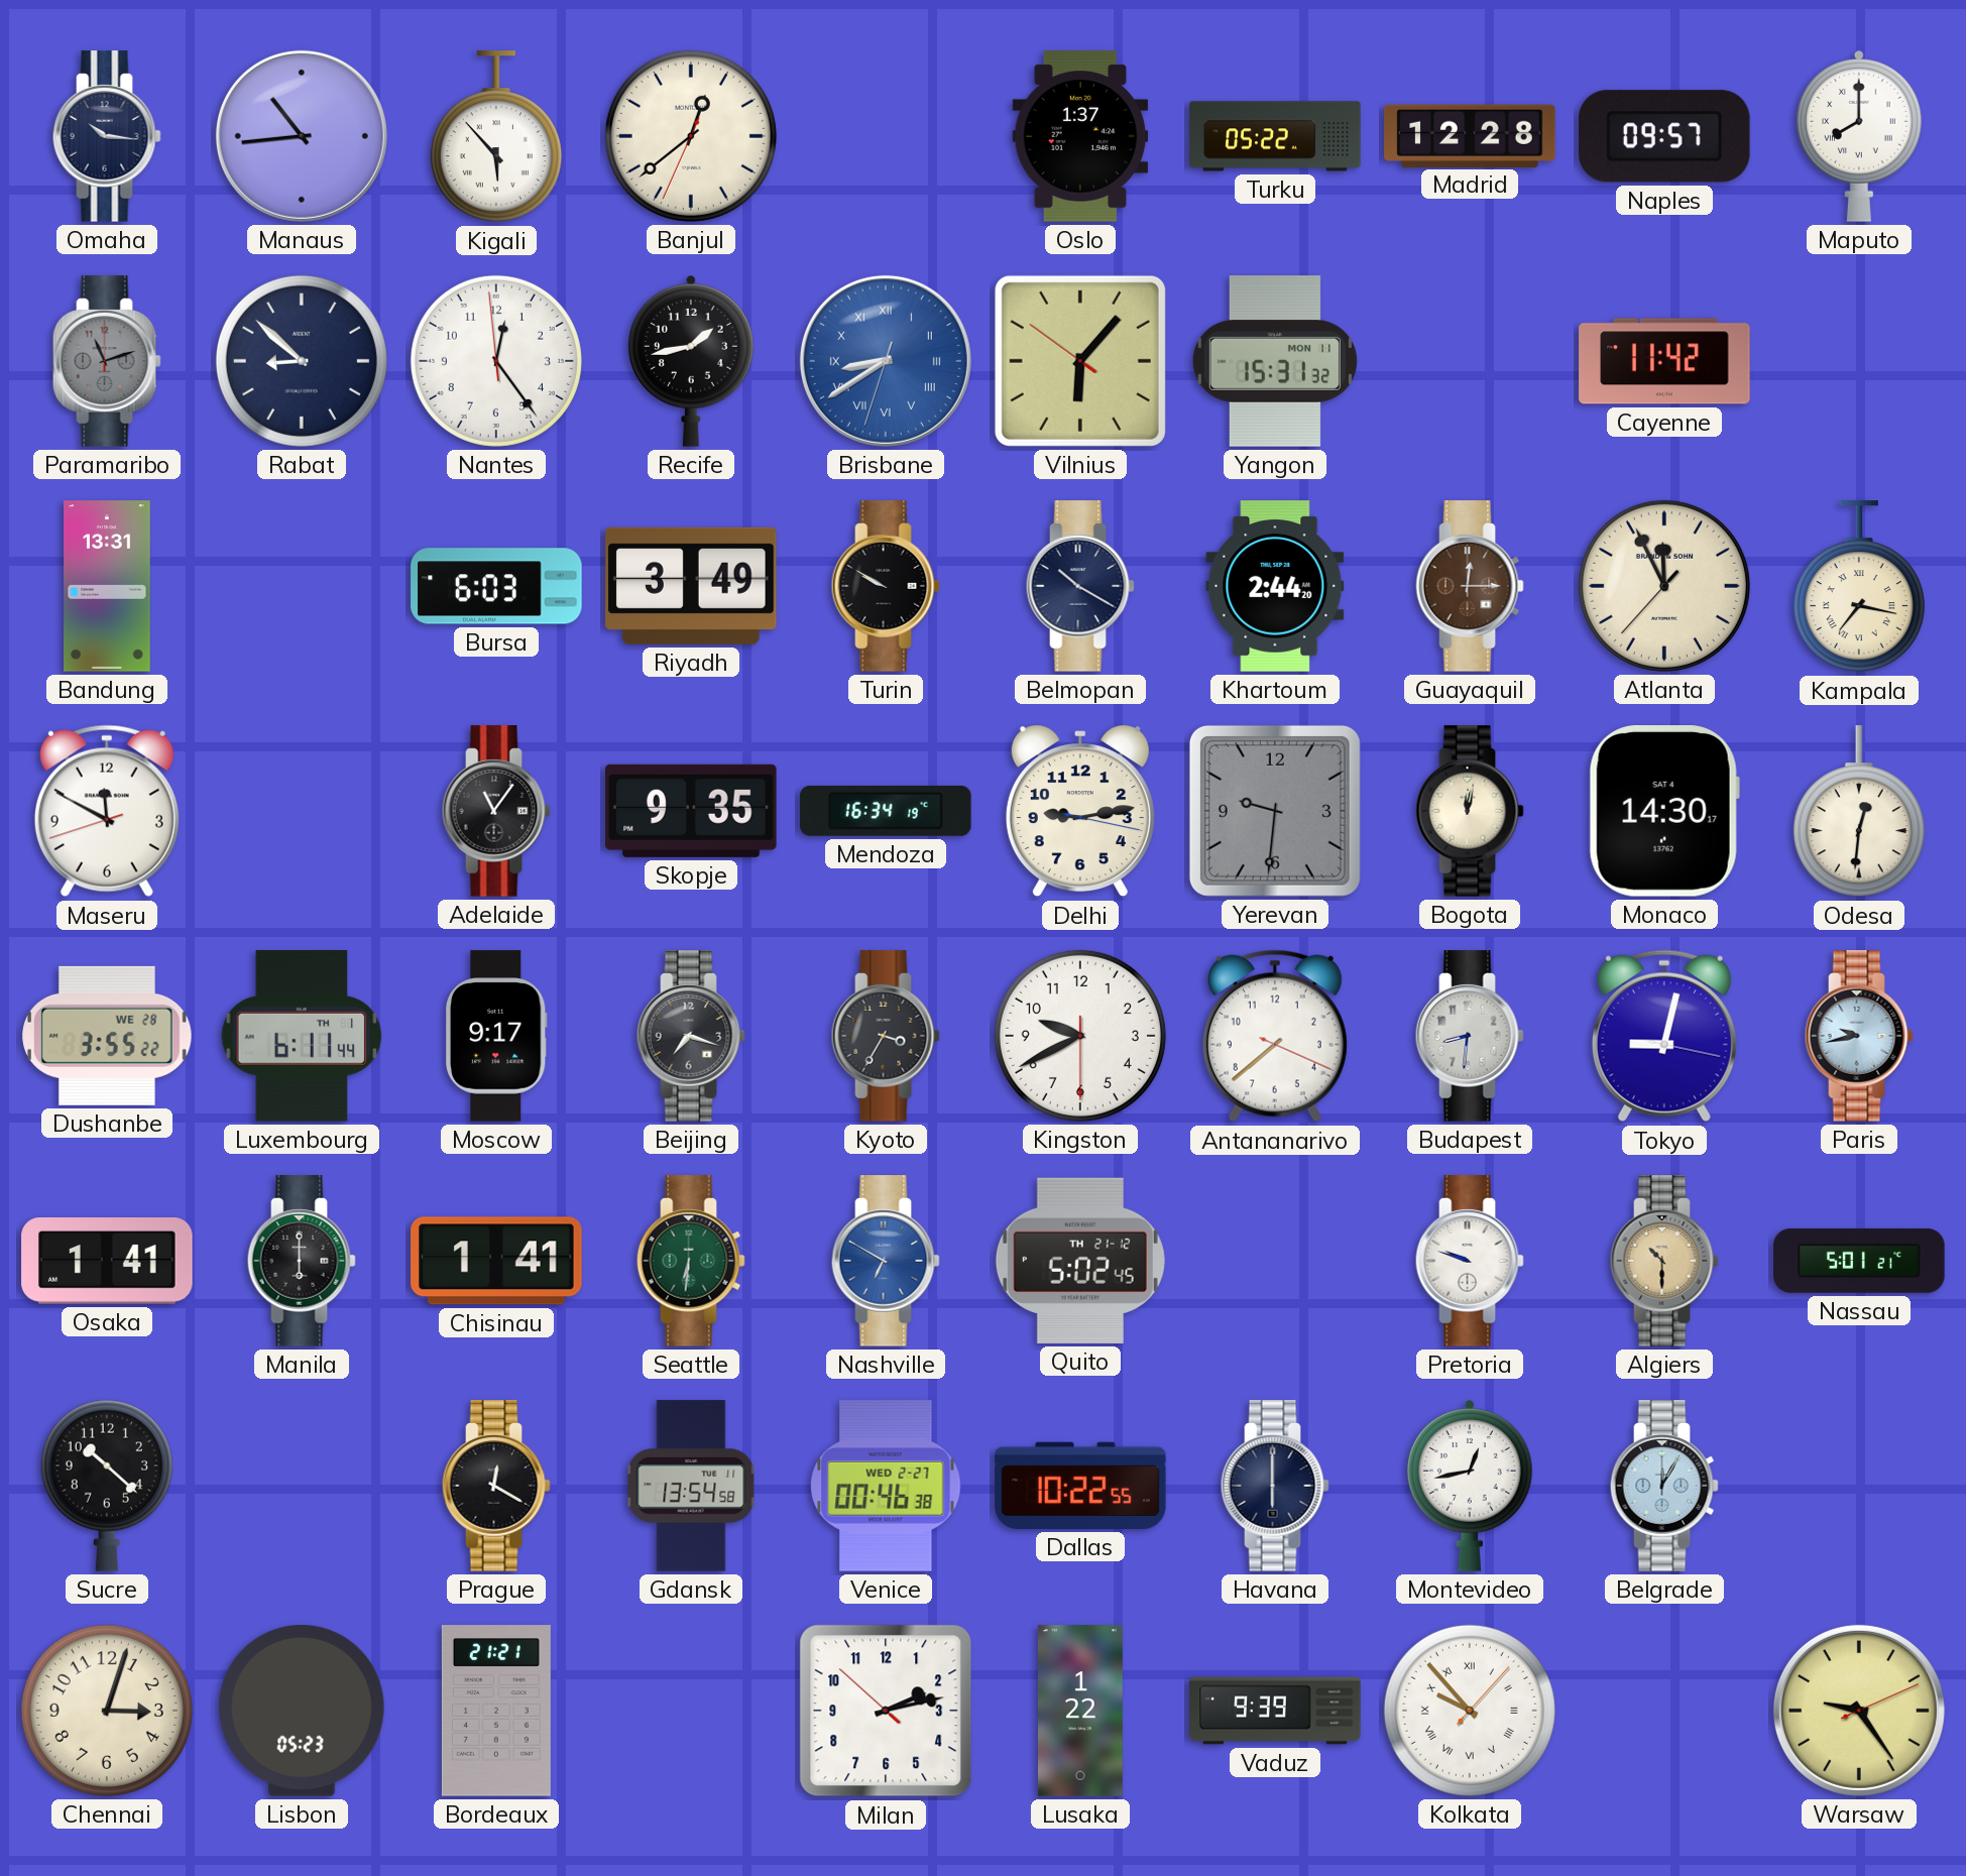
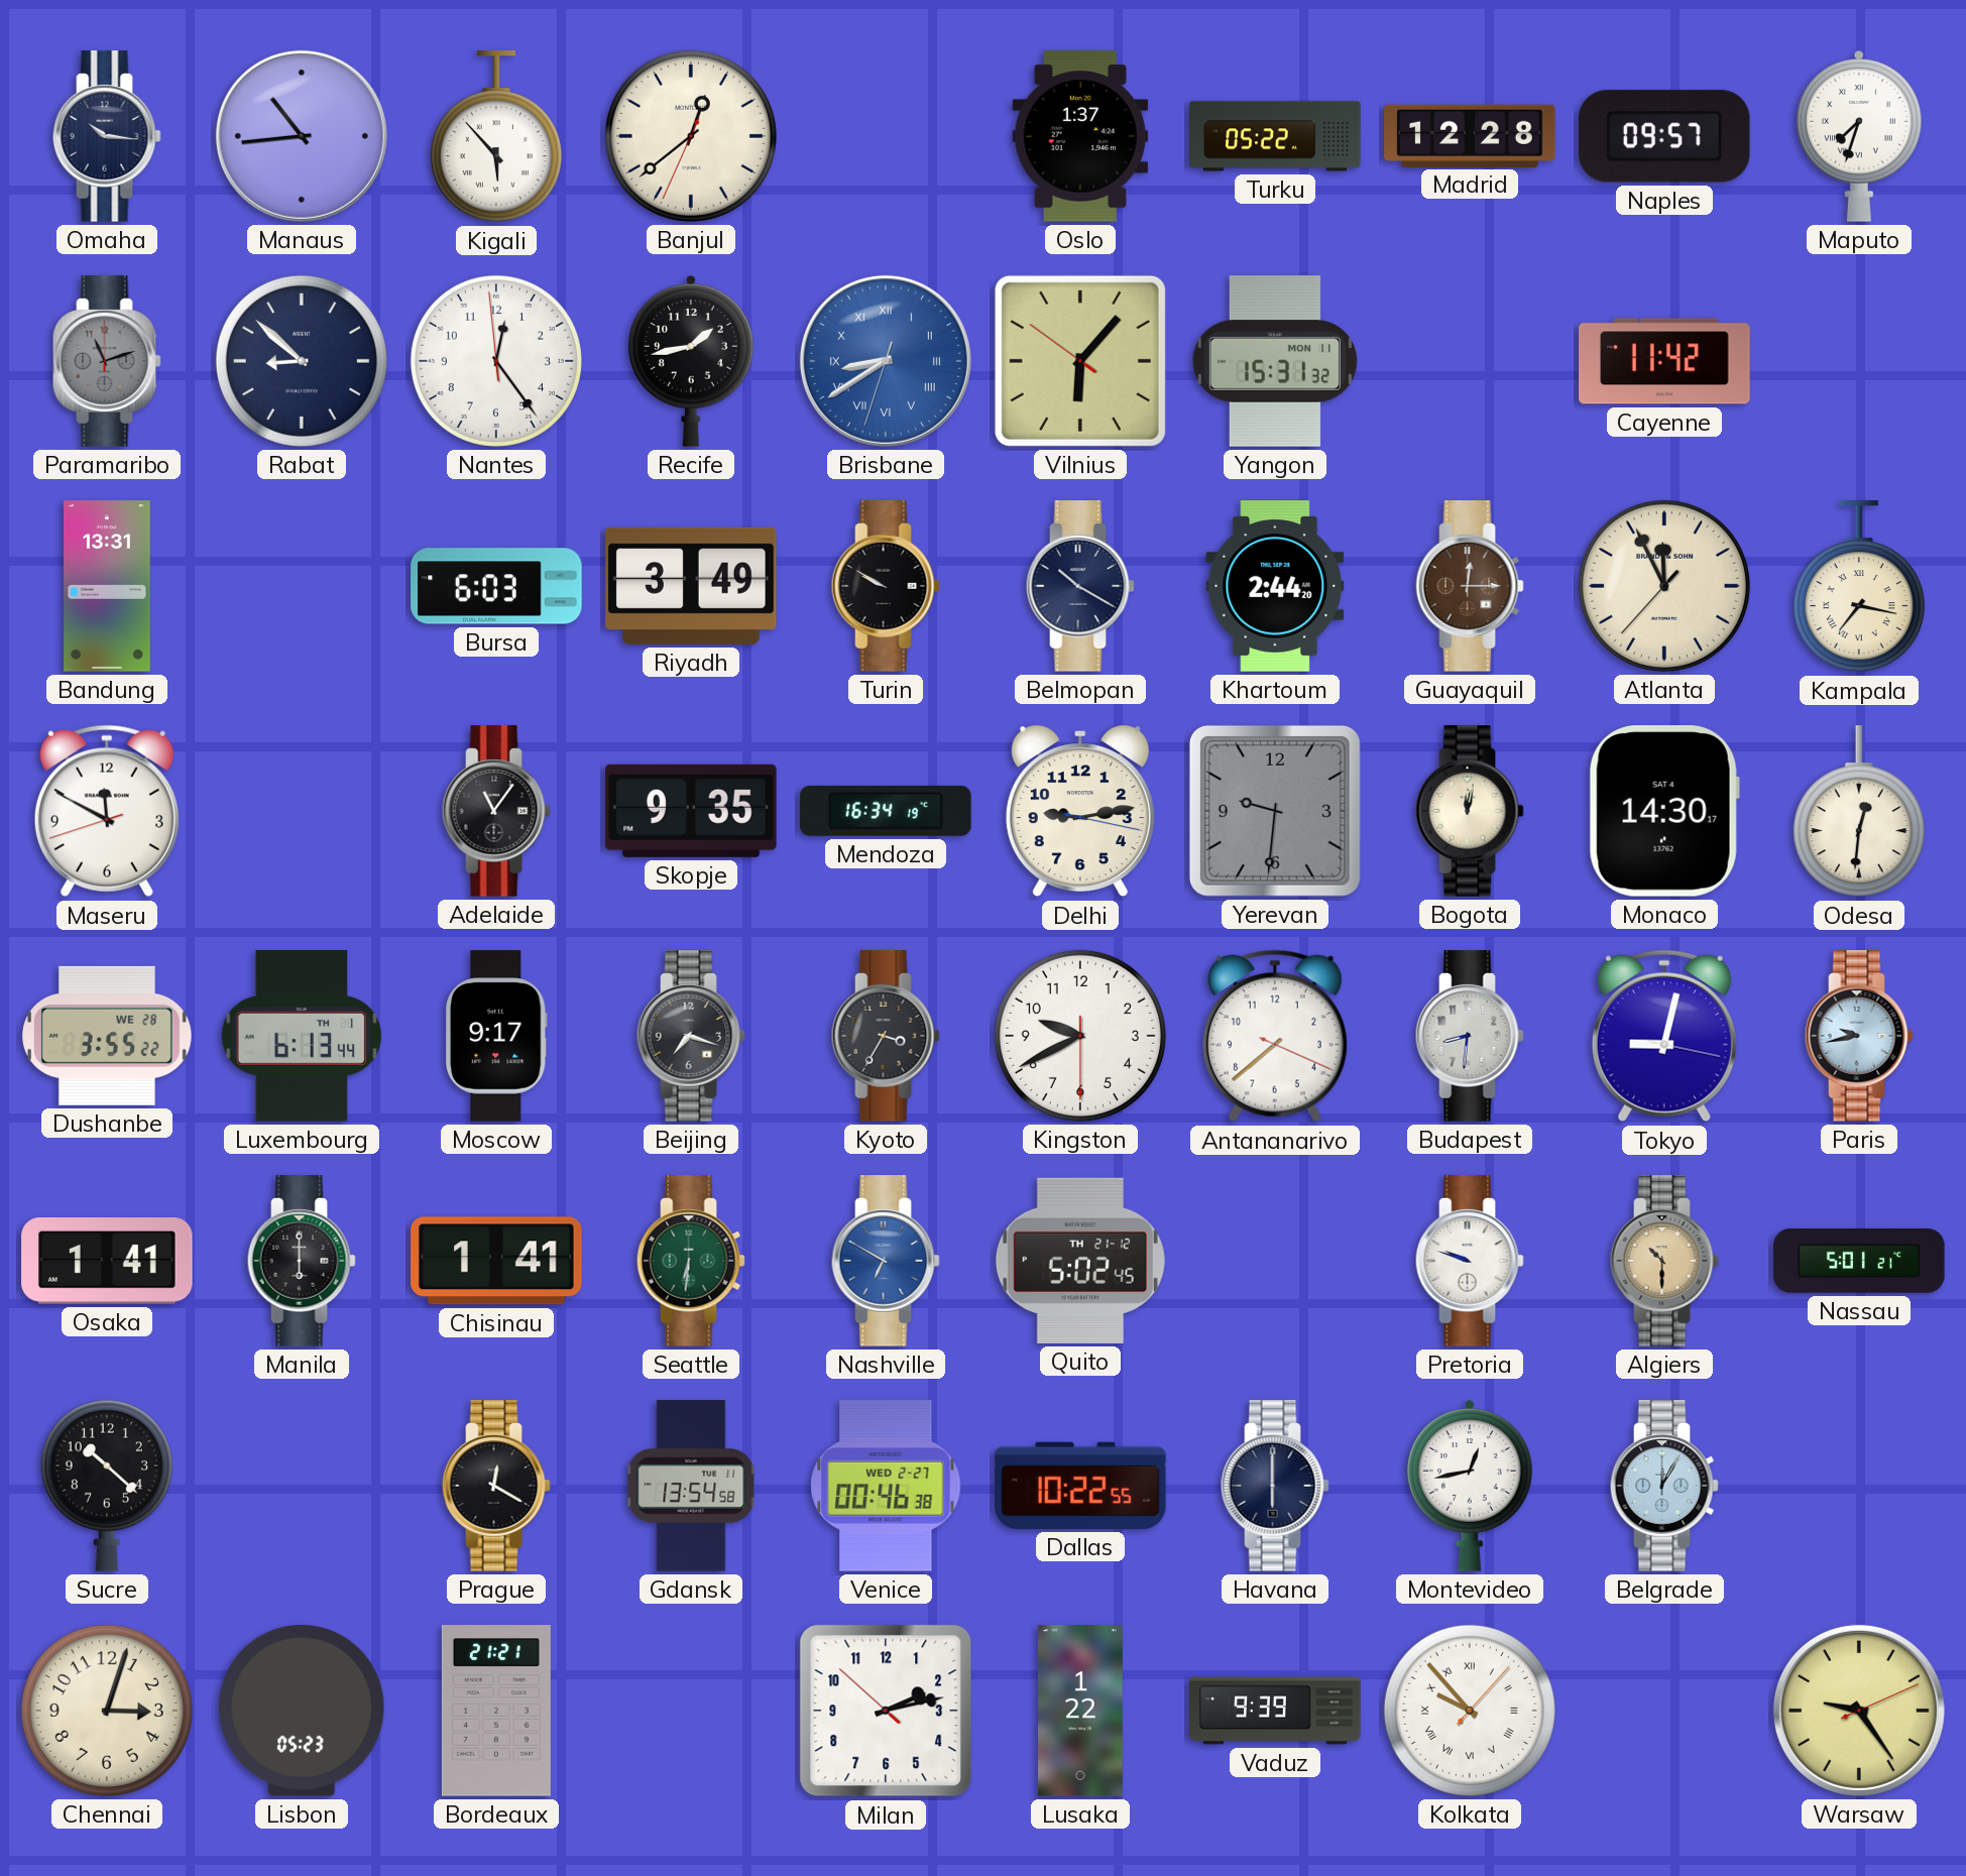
Maputo: 8:00 -> 7:33
Luxembourg: 6:11 -> 6:13
